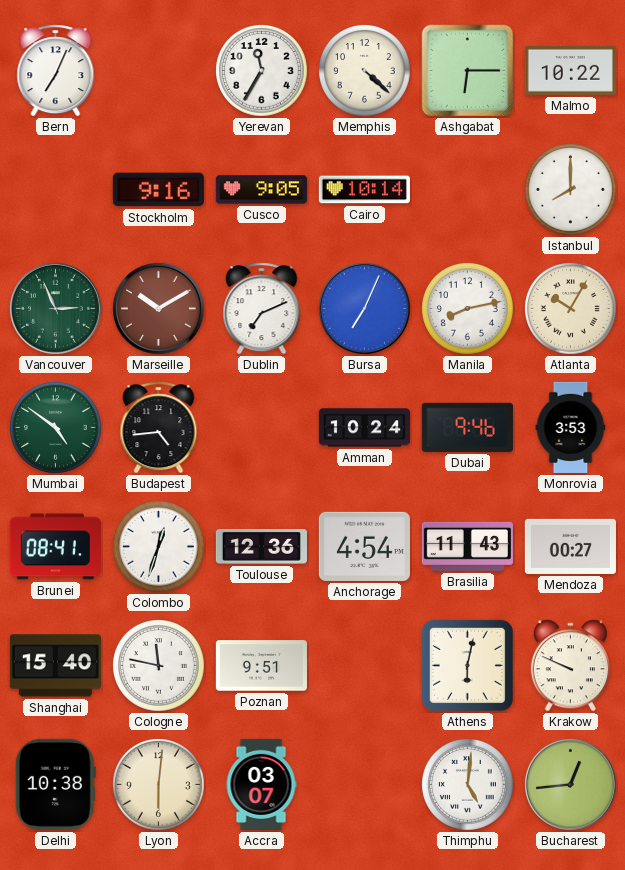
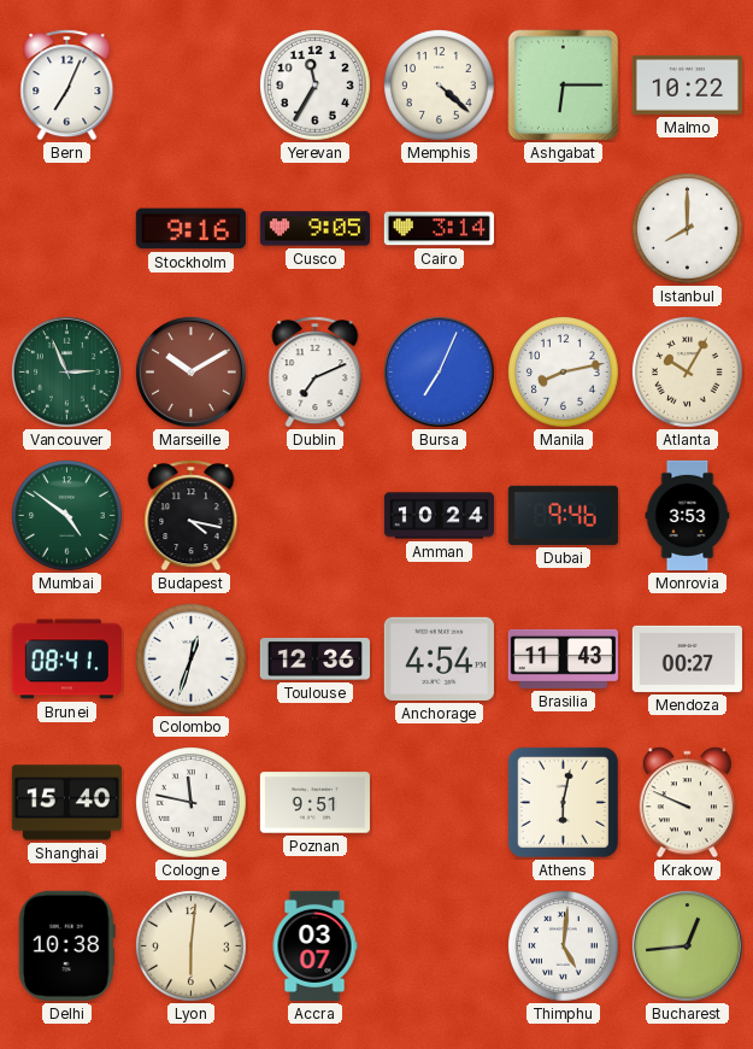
Cairo: 10:14 -> 3:14
Budapest: 4:44 -> 4:17
